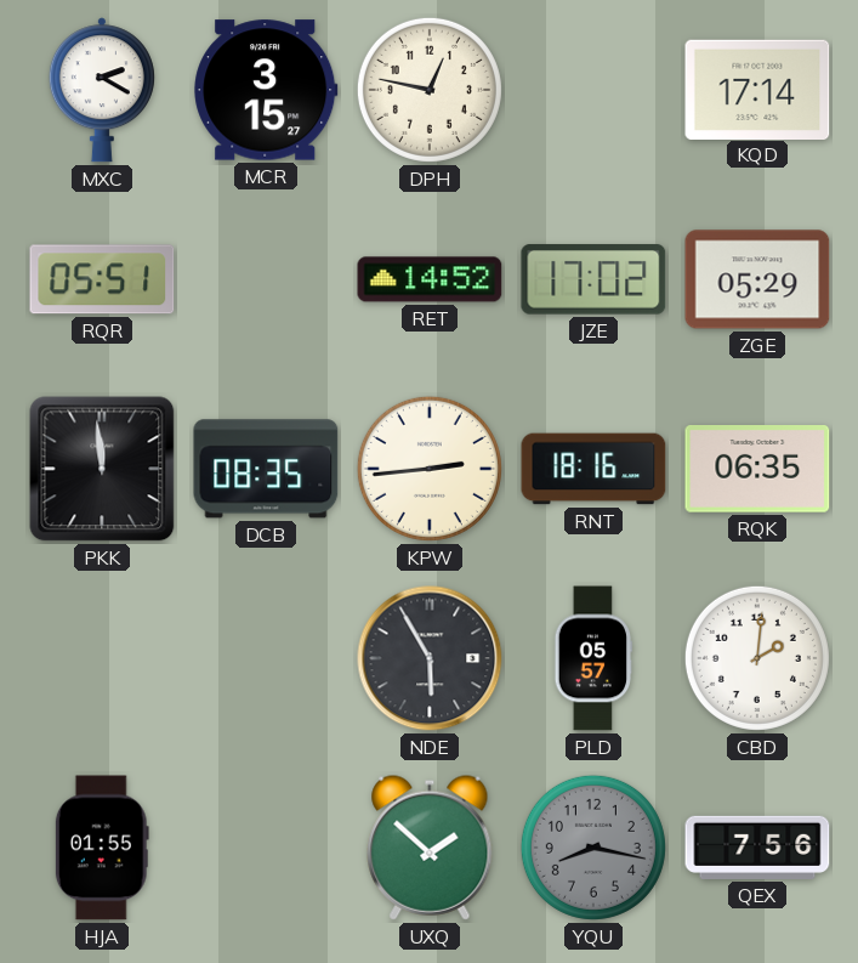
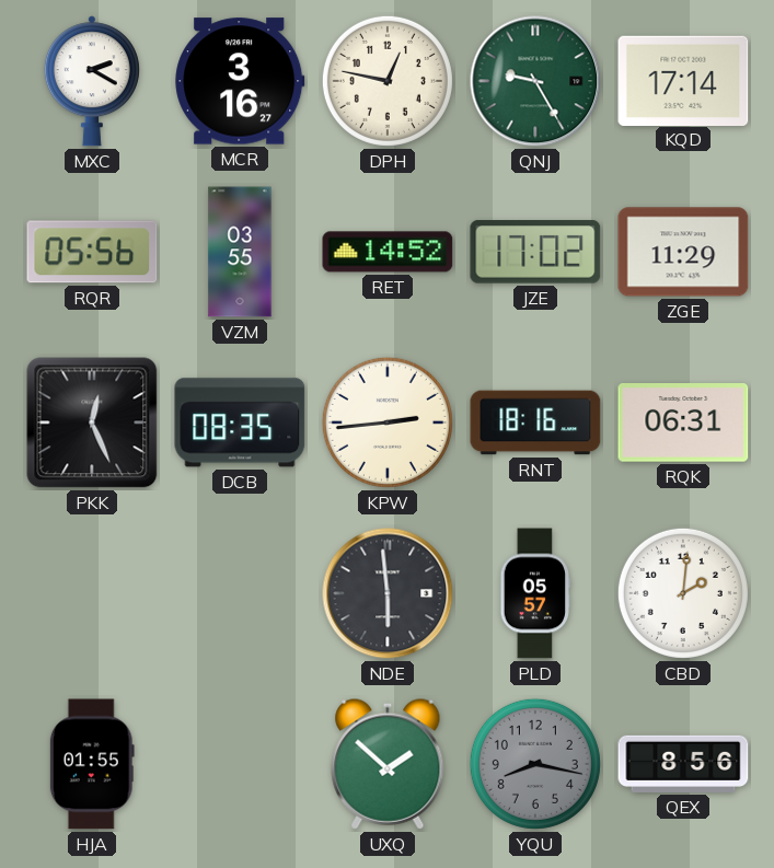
MCR: 3:15 -> 3:16
QNJ: none -> 9:25
RQR: 05:51 -> 05:56
VZM: none -> 03:55
ZGE: 05:29 -> 11:29
PKK: 11:59 -> 12:26
RQK: 06:35 -> 06:31
NDE: 5:55 -> 5:59
QEX: 7:56 -> 8:56
